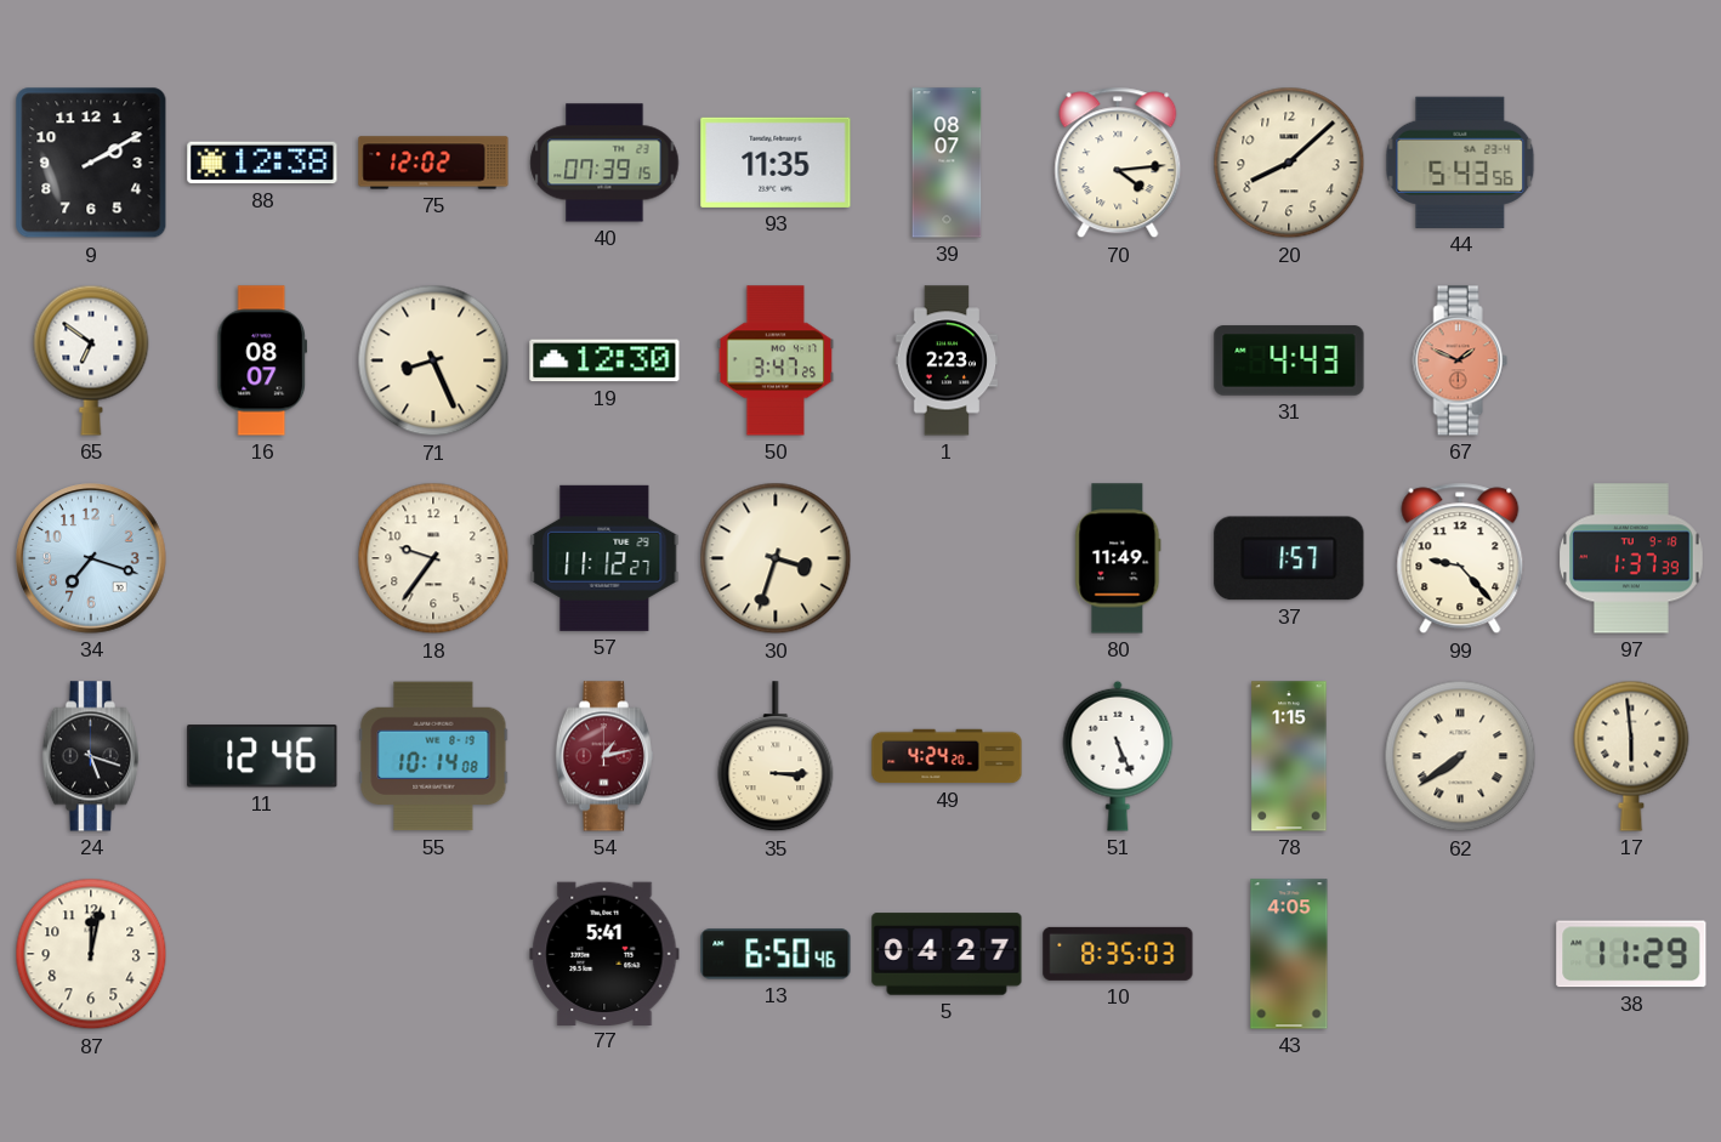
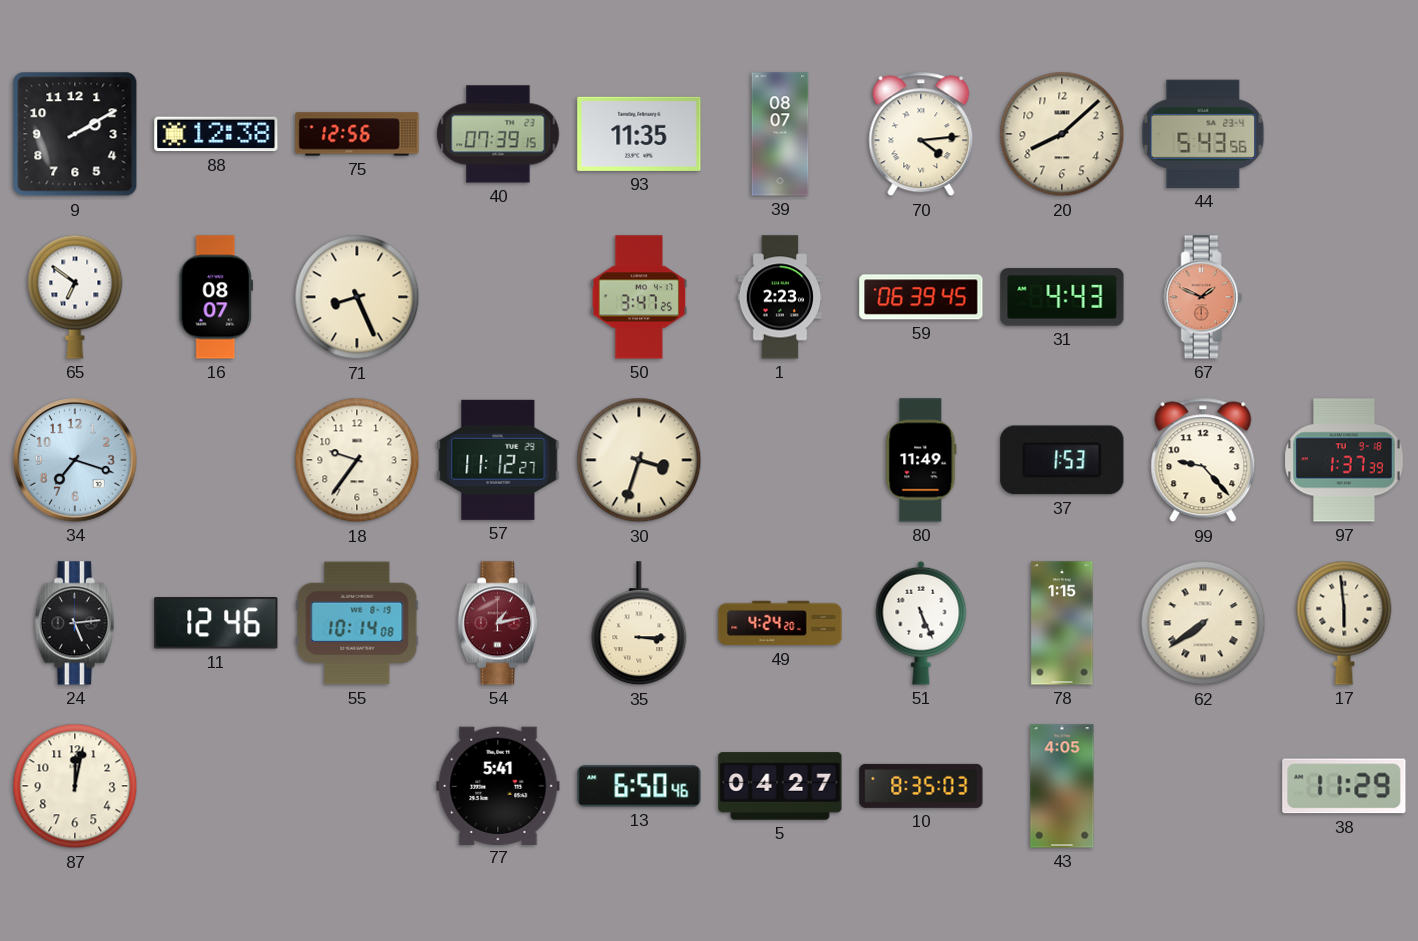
75: 12:02 -> 12:56
19: 12:30 -> none
59: none -> 06:39
37: 1:57 -> 1:53
24: 5:18 -> 5:14
